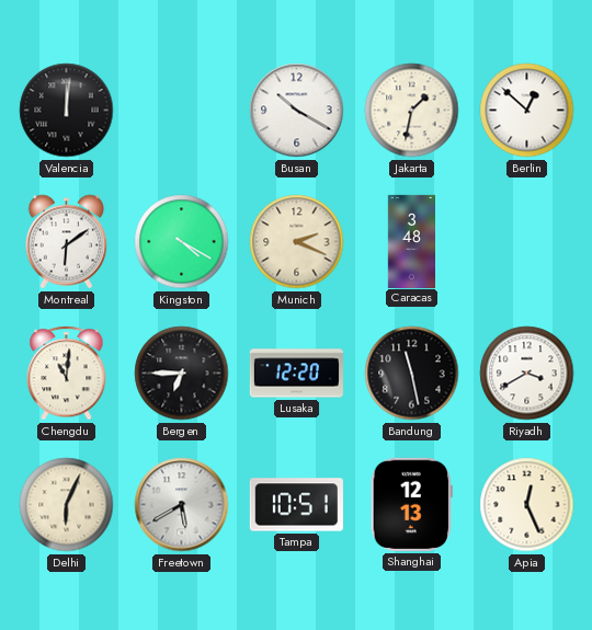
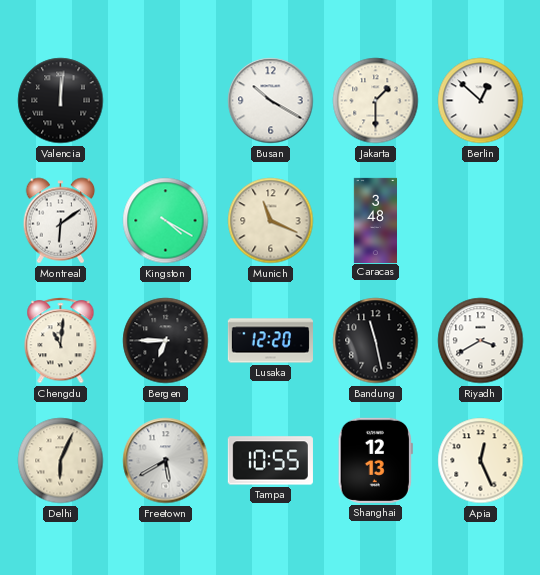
Jakarta: 1:32 -> 1:30
Munich: 2:19 -> 11:19
Tampa: 10:51 -> 10:55
